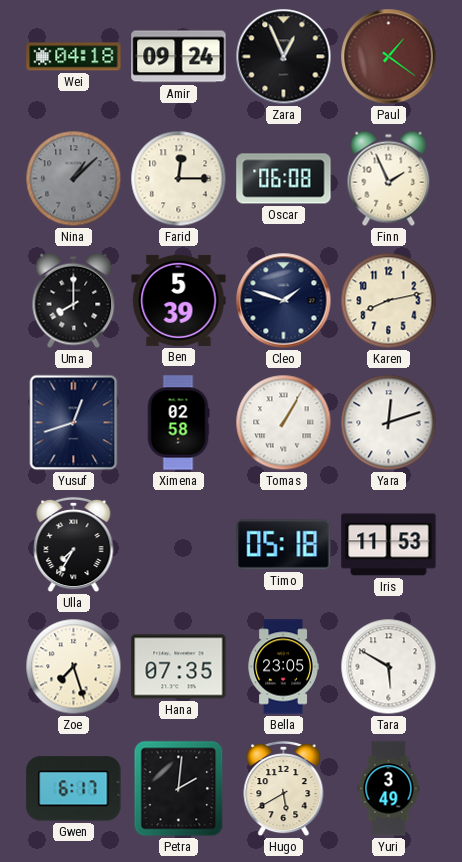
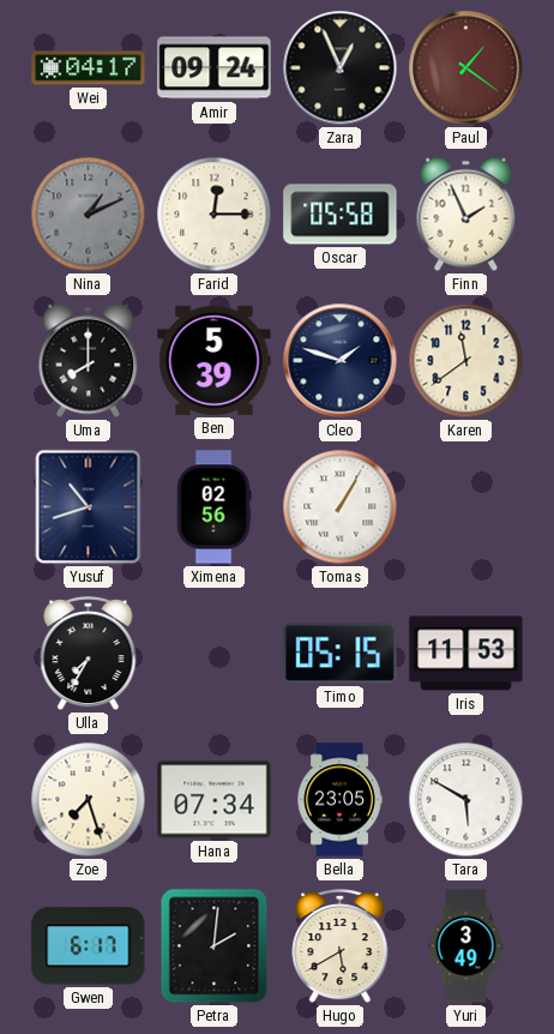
Wei: 04:18 -> 04:17
Nina: 1:08 -> 1:11
Oscar: 06:08 -> 05:58
Karen: 8:13 -> 11:39
Yusuf: 12:42 -> 10:42
Ximena: 02:58 -> 02:56
Yara: 12:12 -> none
Timo: 05:18 -> 05:15
Hana: 07:35 -> 07:34
